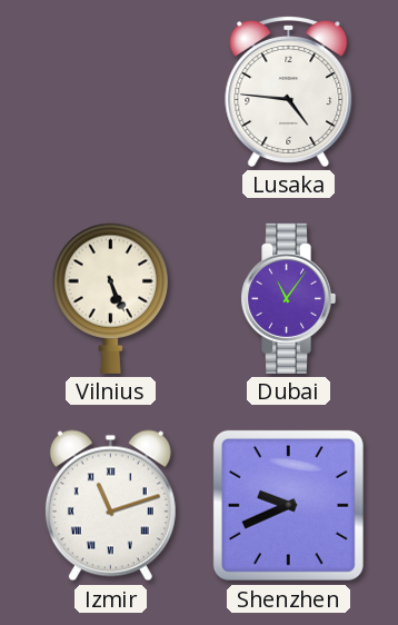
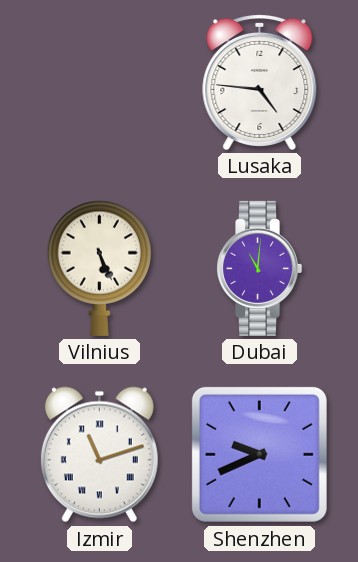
Dubai: 11:06 -> 11:01
